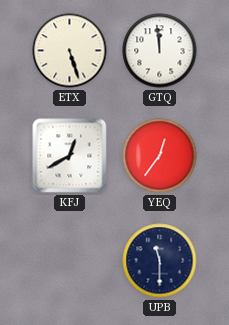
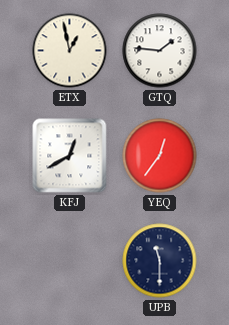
ETX: 5:27 -> 12:58
GTQ: 11:59 -> 1:46
